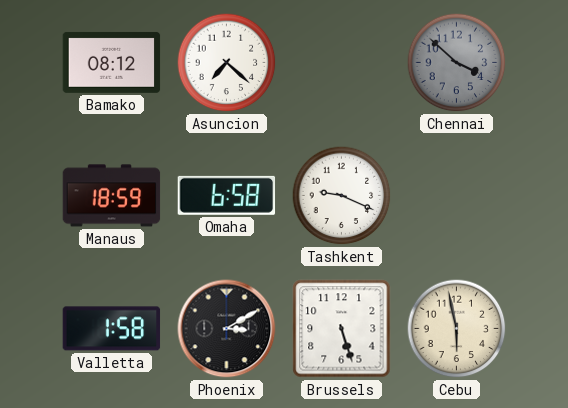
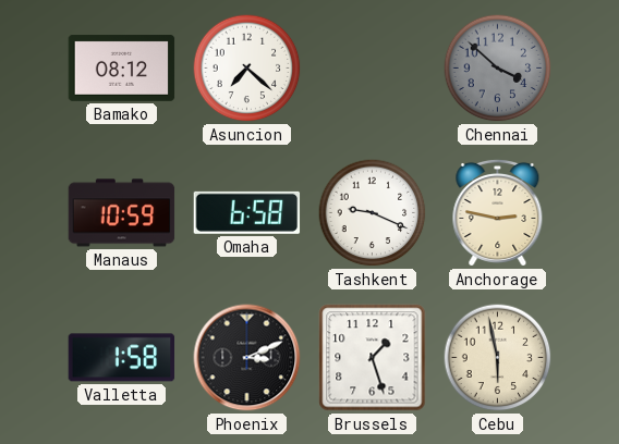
Manaus: 18:59 -> 10:59
Anchorage: none -> 2:47
Phoenix: 3:10 -> 3:11
Brussels: 5:27 -> 1:27
